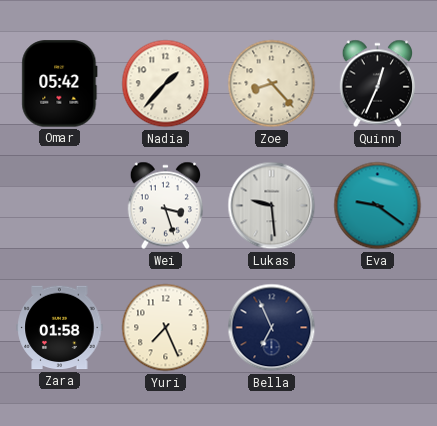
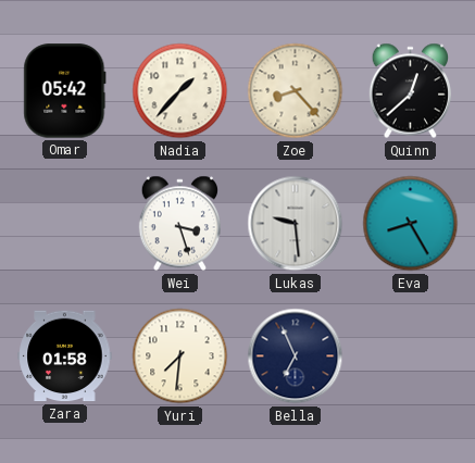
Quinn: 12:34 -> 12:38
Eva: 9:21 -> 8:25
Yuri: 7:26 -> 7:31
